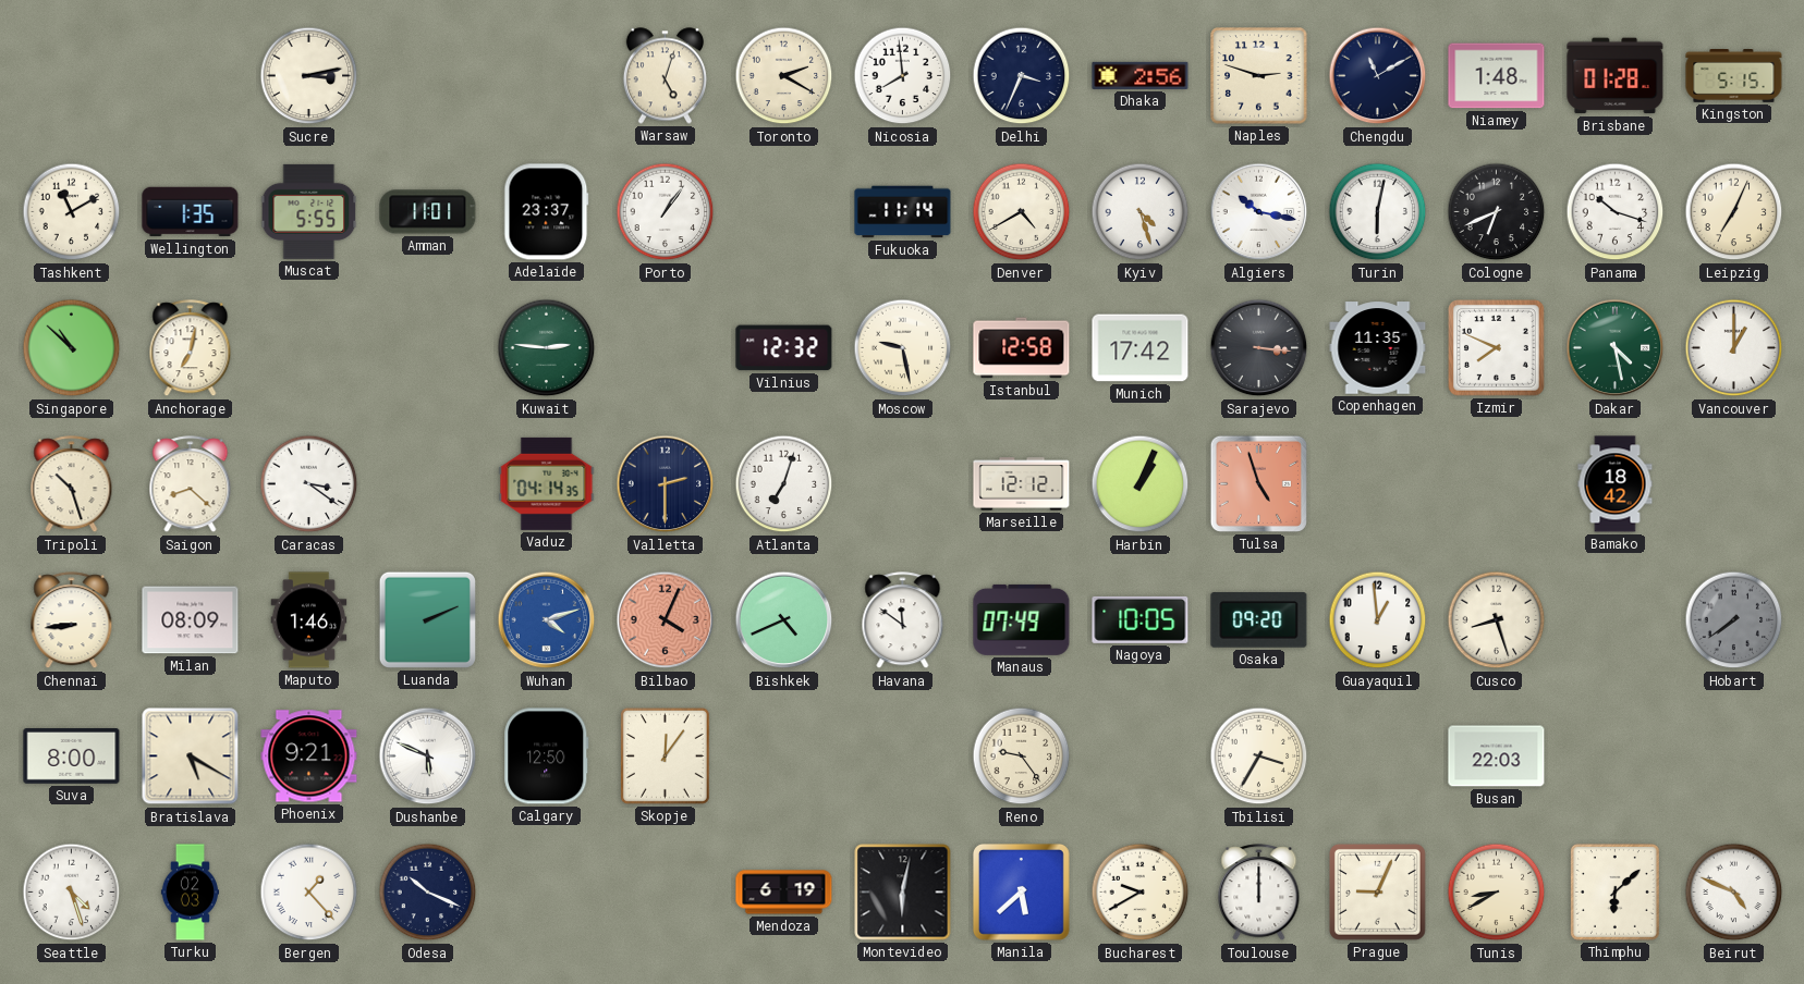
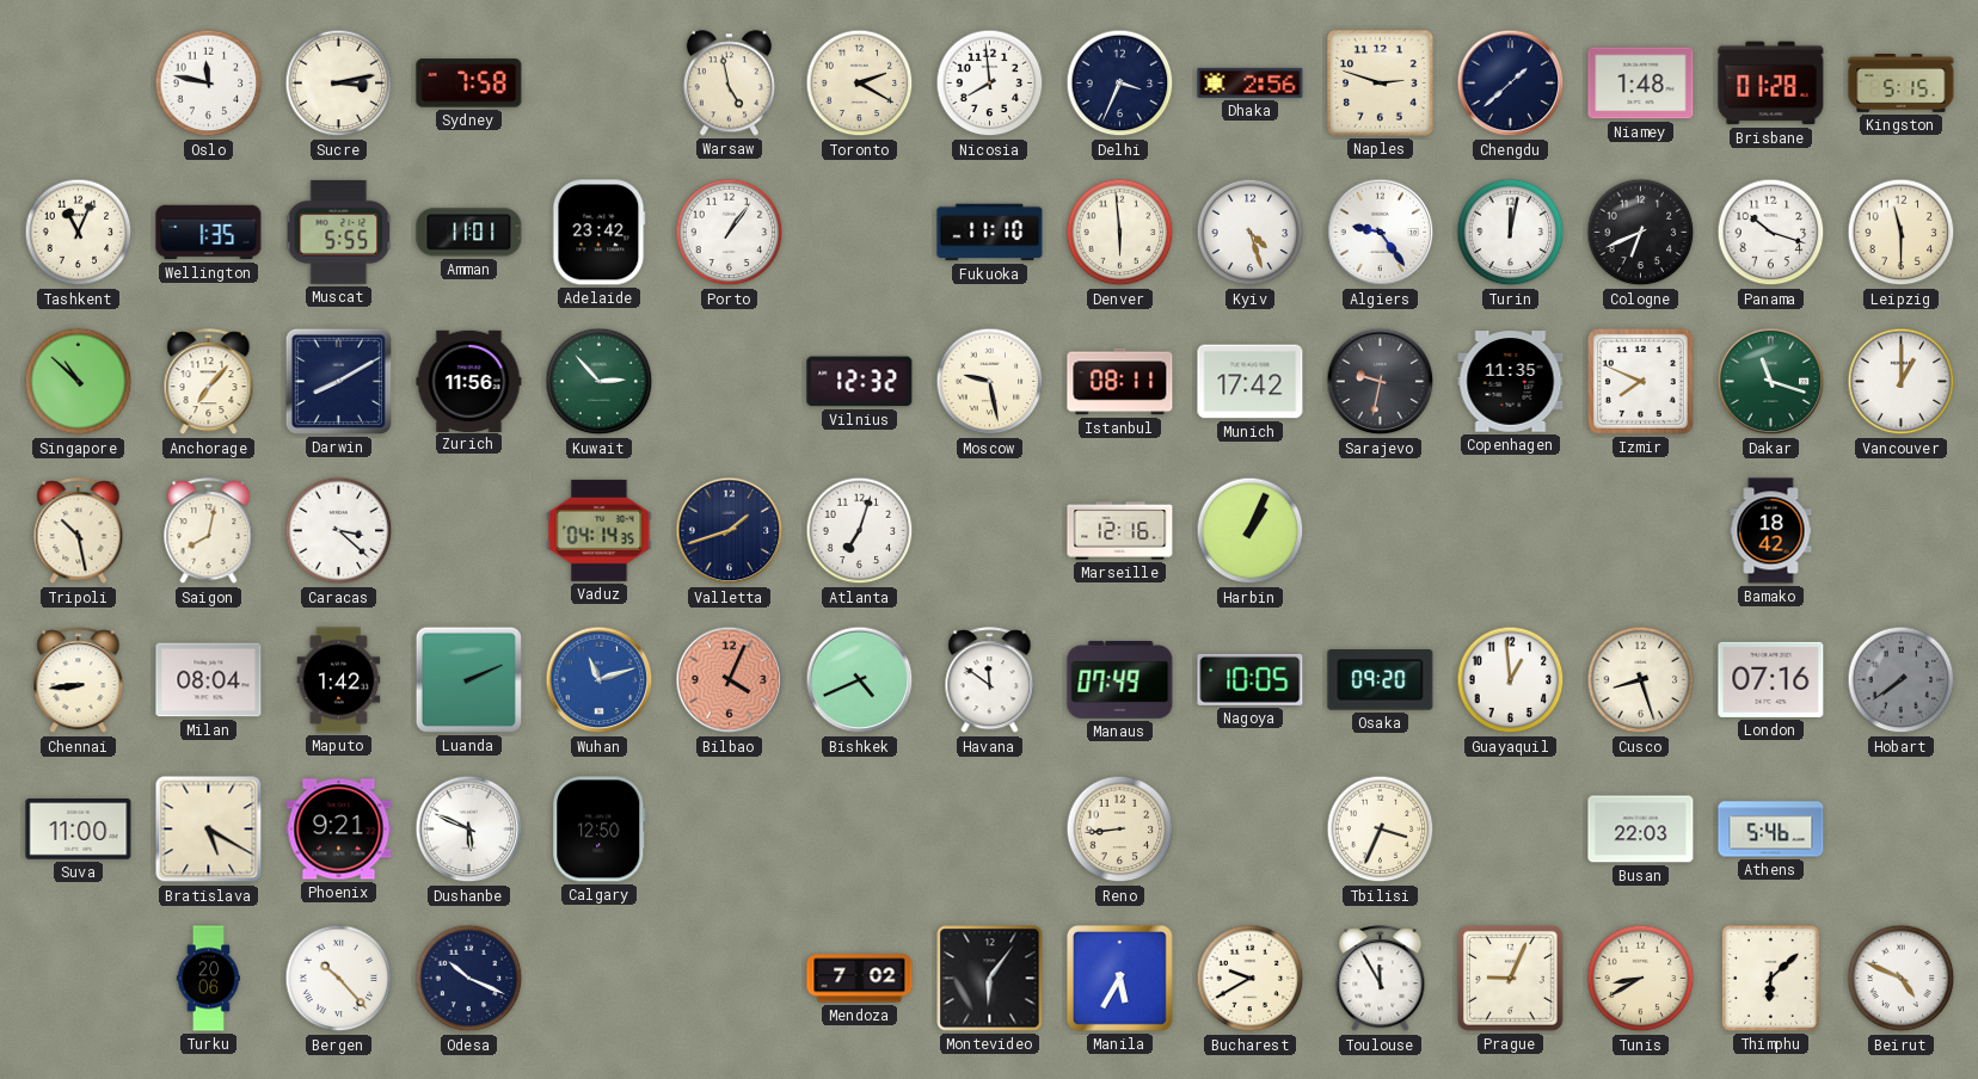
Oslo: none -> 11:47
Sydney: none -> 7:58
Warsaw: 5:03 -> 4:58
Chengdu: 11:10 -> 1:38
Tashkent: 11:10 -> 11:04
Adelaide: 23:37 -> 23:42
Fukuoka: 11:14 -> 11:10
Denver: 4:40 -> 5:59
Algiers: 10:17 -> 9:24
Turin: 6:02 -> 12:02
Leipzig: 7:04 -> 11:30
Anchorage: 7:02 -> 7:07
Darwin: none -> 8:10
Zurich: none -> 11:56
Kuwait: 2:46 -> 2:53
Istanbul: 12:58 -> 08:11
Sarajevo: 3:16 -> 9:32
Dakar: 4:28 -> 11:18
Tripoli: 10:27 -> 10:28
Saigon: 8:22 -> 8:02
Caracas: 3:21 -> 3:22
Valletta: 2:30 -> 1:42
Marseille: 12:12 -> 12:16
Tulsa: 4:57 -> none
Milan: 08:09 -> 08:04
Maputo: 1:46 -> 1:42
Wuhan: 4:12 -> 11:12
London: none -> 07:16
Suva: 8:00 -> 11:00
Skopje: 12:06 -> none
Reno: 9:24 -> 8:44
Tbilisi: 3:35 -> 3:34
Athens: none -> 5:46
Seattle: 4:27 -> none
Turku: 02:03 -> 20:06
Bergen: 1:23 -> 10:23
Mendoza: 6:19 -> 7:02
Montevideo: 6:02 -> 6:06
Manila: 5:38 -> 5:35
Toulouse: 12:00 -> 11:55
